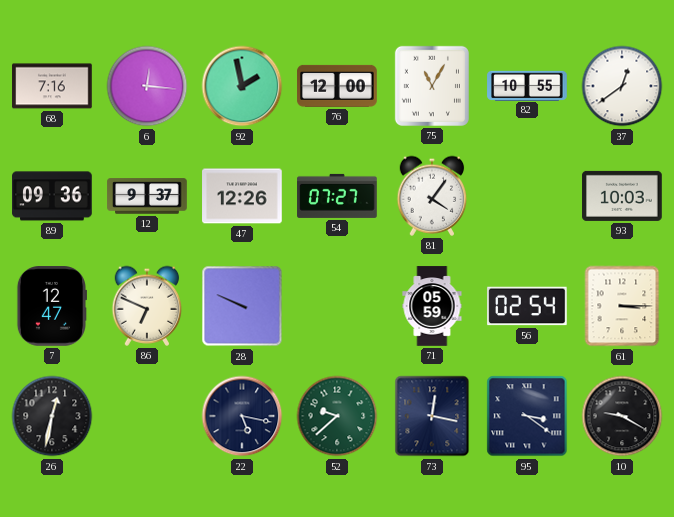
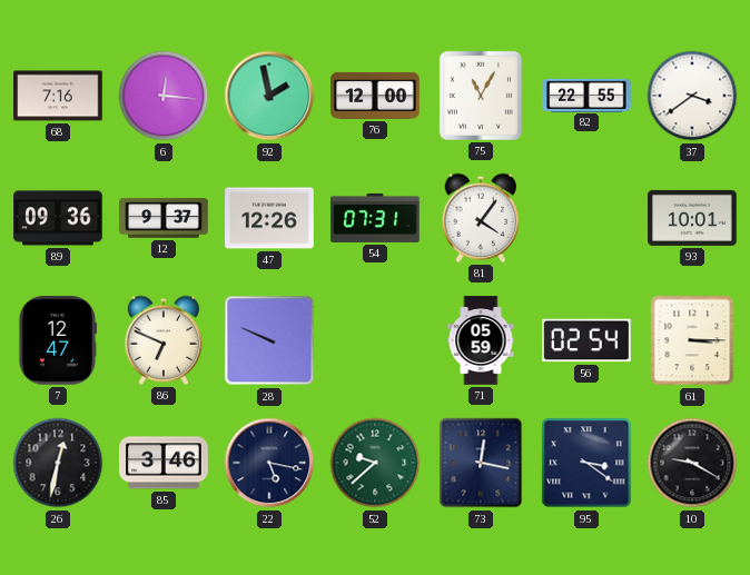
82: 10:55 -> 22:55
37: 12:39 -> 3:39
54: 07:27 -> 07:31
93: 10:03 -> 10:01
85: none -> 3:46
